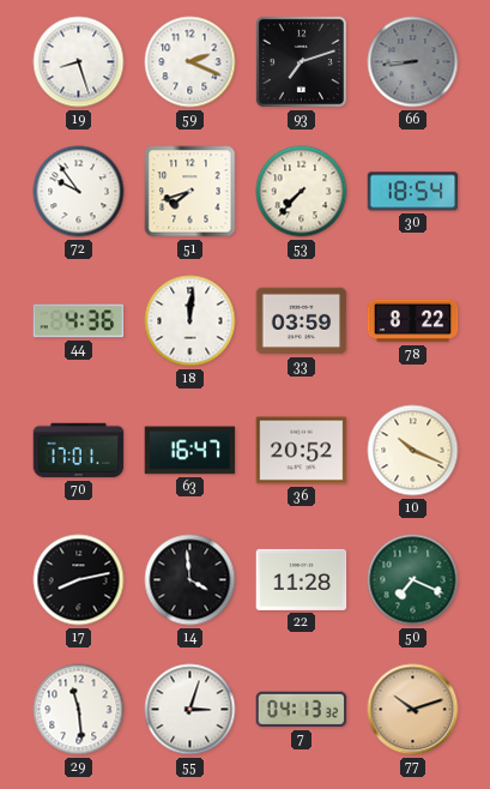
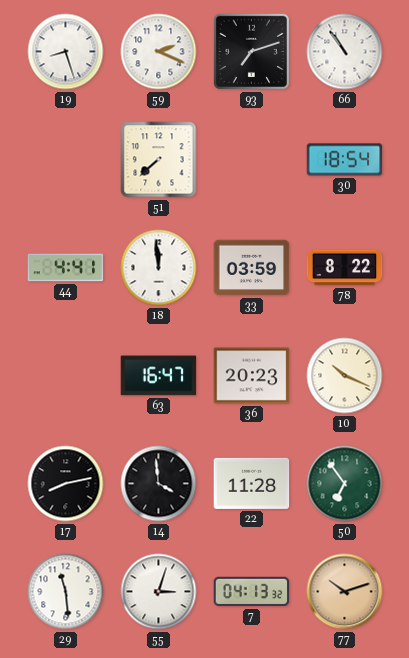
66: 8:44 -> 10:54
66 dial: grey -> white
72: 9:54 -> none
51: 7:42 -> 7:38
53: 7:37 -> none
44: 4:36 -> 4:41
18: 12:01 -> 11:59
70: 17:01 -> none
36: 20:52 -> 20:23
50: 7:19 -> 6:54
